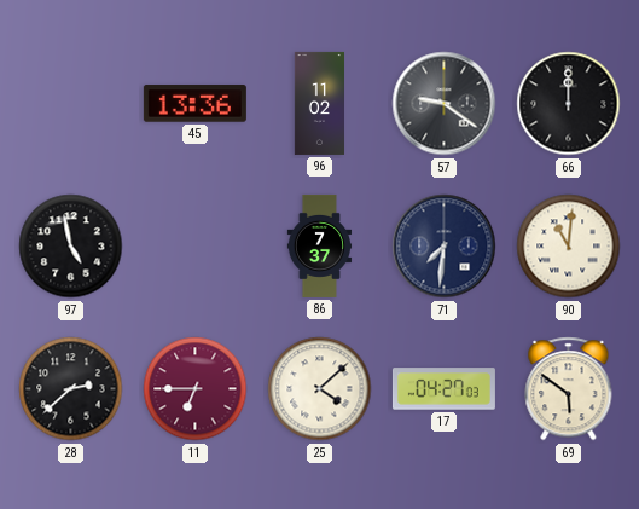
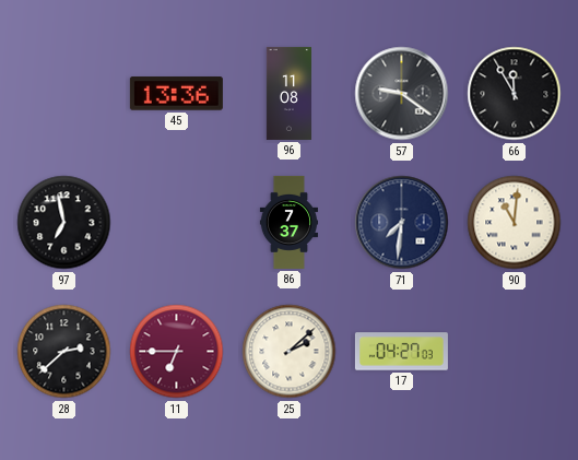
96: 11:02 -> 11:08
66: 12:00 -> 11:55
97: 4:58 -> 6:58
25: 4:08 -> 2:08
69: 5:51 -> none
